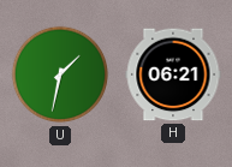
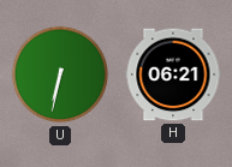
U: 1:32 -> 6:32
